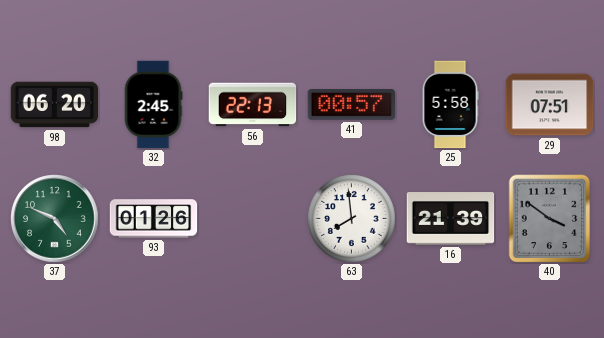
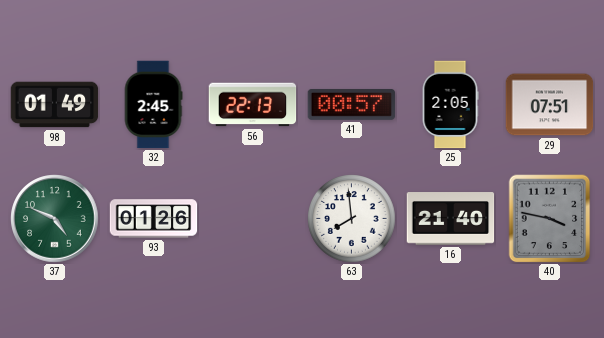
98: 06:20 -> 01:49
25: 5:58 -> 2:05
16: 21:39 -> 21:40
40: 3:51 -> 3:47
